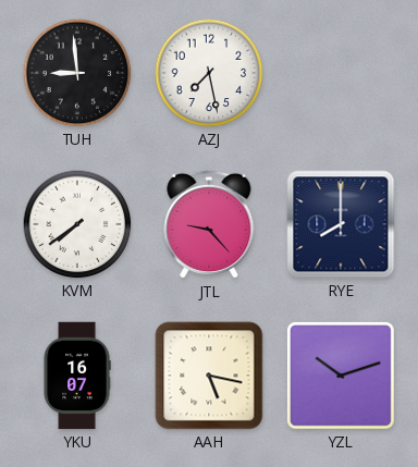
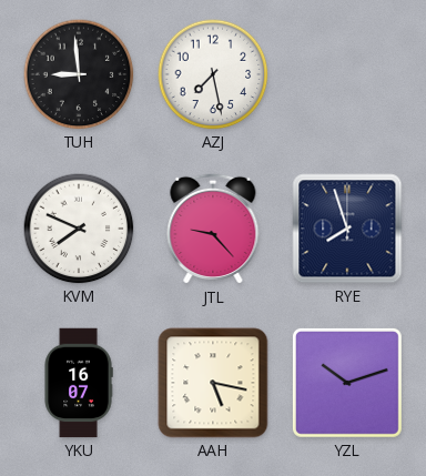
KVM: 7:39 -> 7:49
RYE: 8:00 -> 7:57
